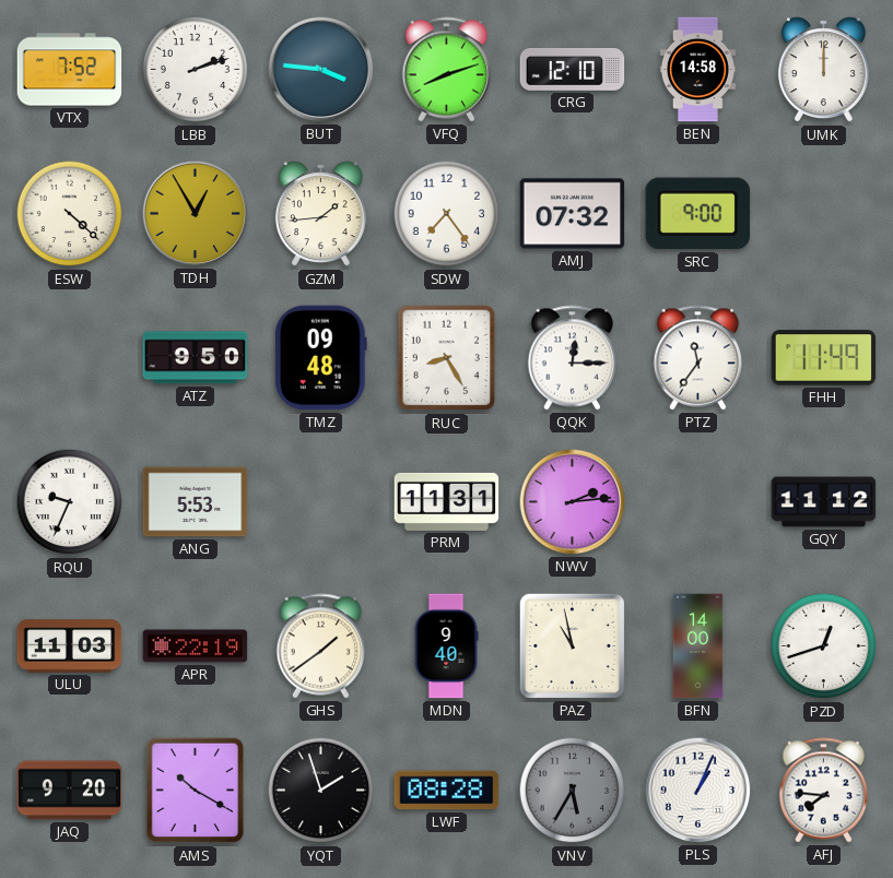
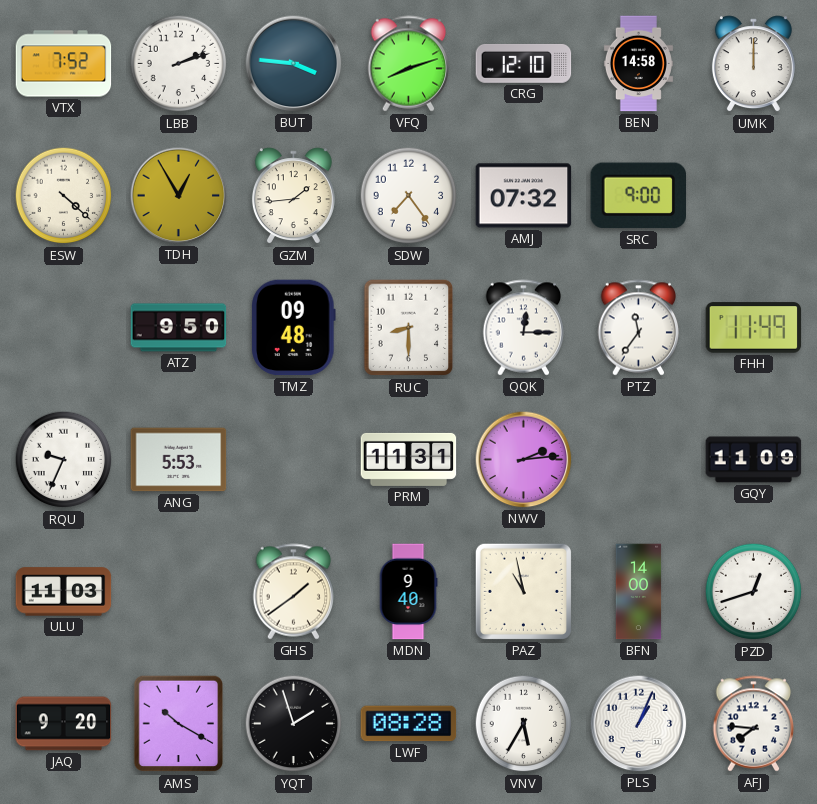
RUC: 8:25 -> 8:30
GQY: 11:12 -> 11:09
APR: 22:19 -> none
VNV dial: grey -> white
